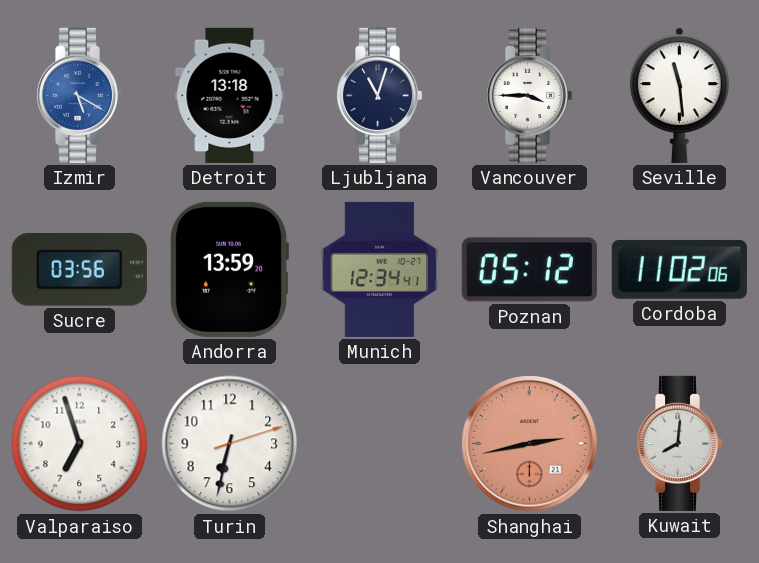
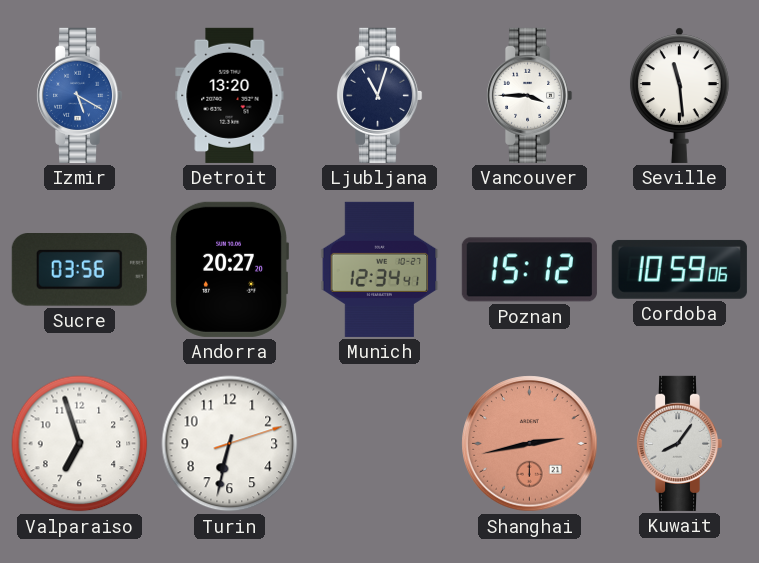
Detroit: 13:18 -> 13:20
Andorra: 13:59 -> 20:27
Poznan: 05:12 -> 15:12
Cordoba: 11:02 -> 10:59
Kuwait: 8:01 -> 8:06
